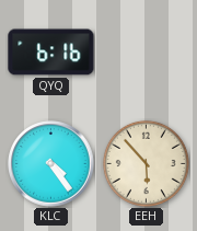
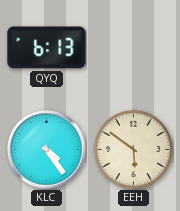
QYQ: 6:16 -> 6:13
EEH: 5:53 -> 5:51
